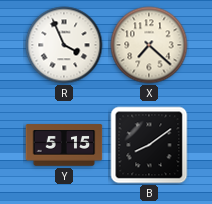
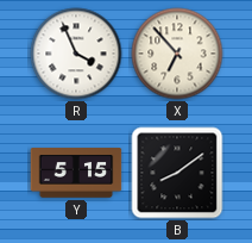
X: 7:22 -> 6:53
